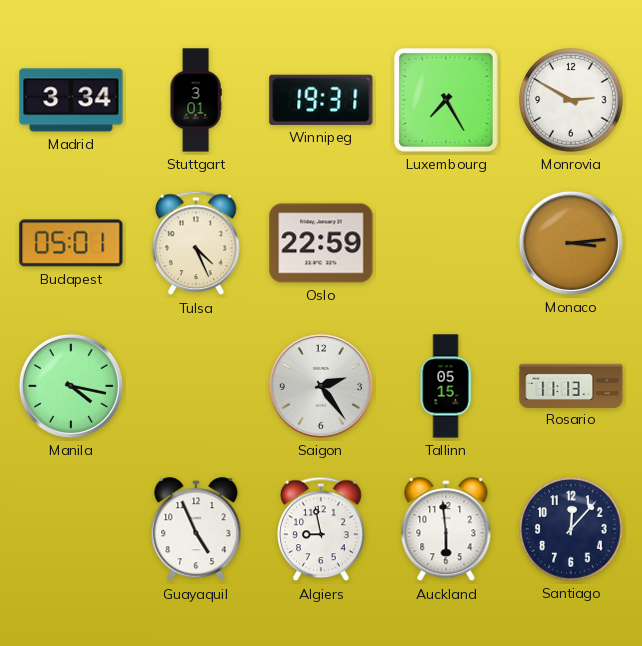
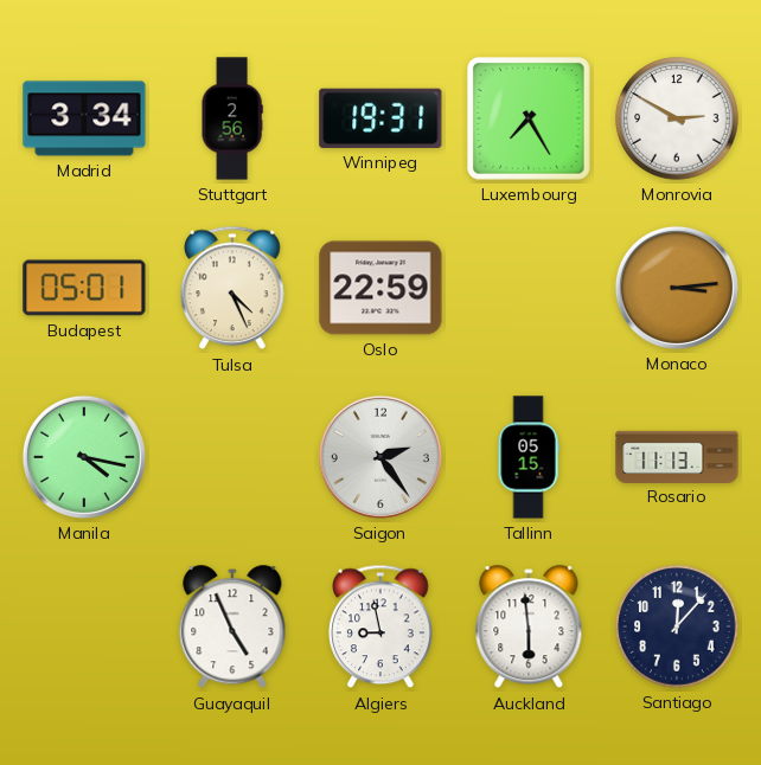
Stuttgart: 3:01 -> 2:56
